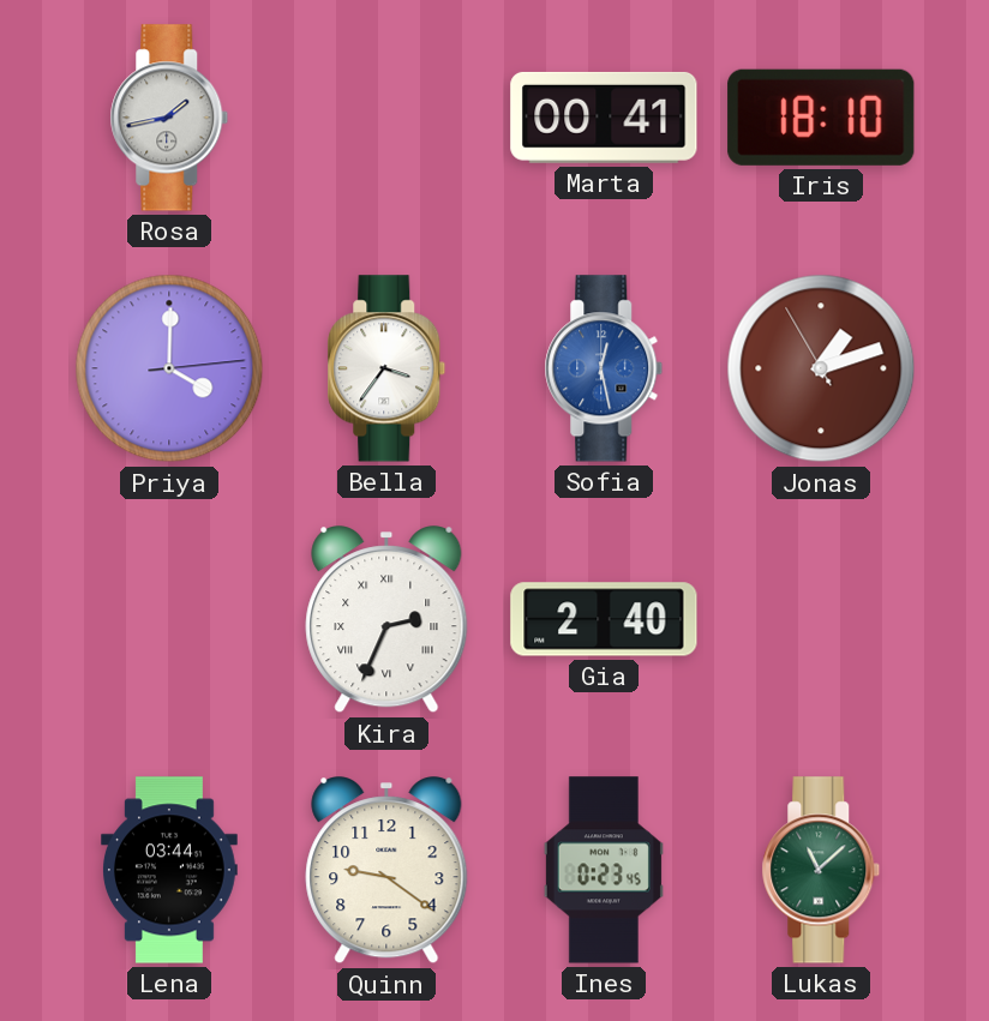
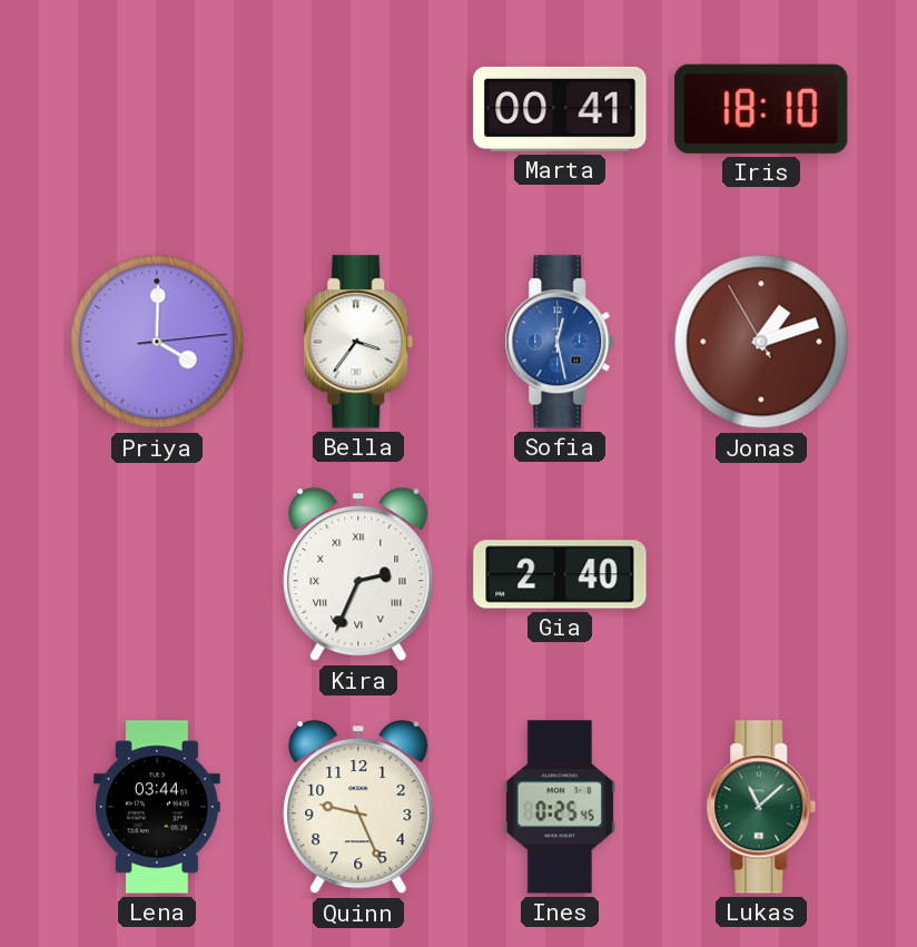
Rosa: 1:43 -> none
Quinn: 9:21 -> 9:26
Ines: 0:23 -> 0:25
